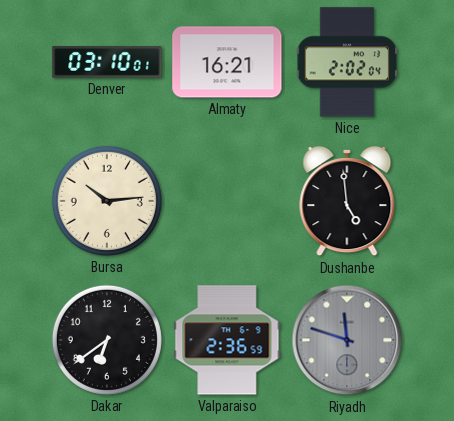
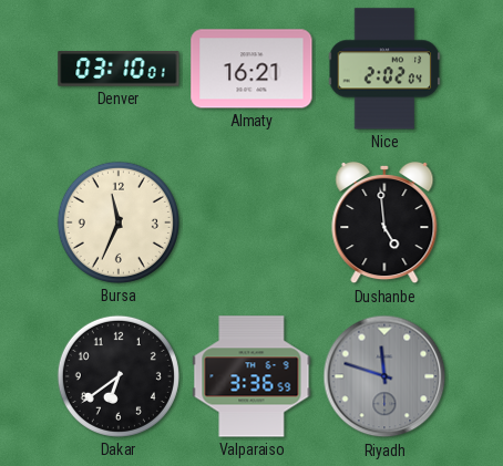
Bursa: 10:14 -> 11:34
Valparaiso: 2:36 -> 3:36
